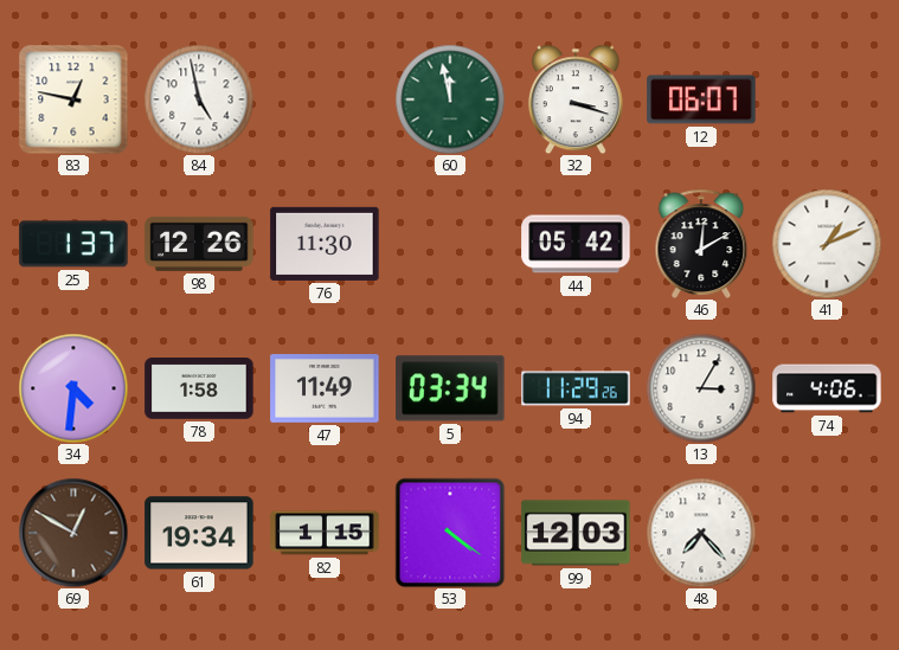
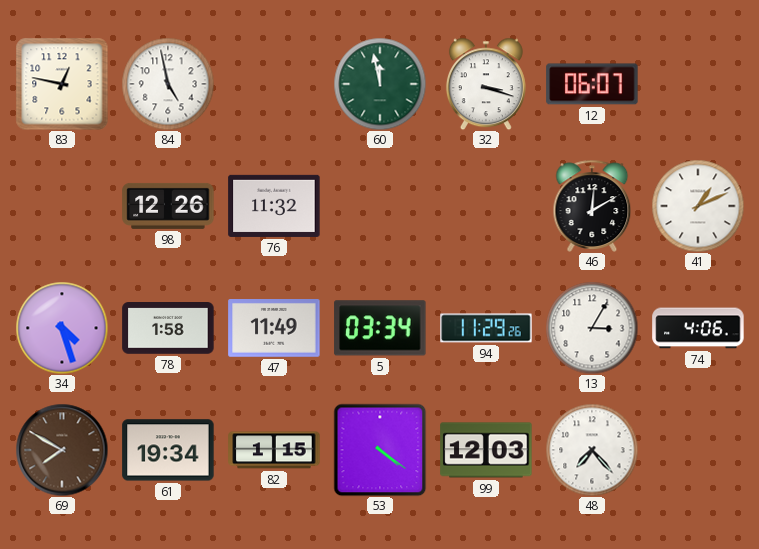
25: 1:37 -> none
76: 11:30 -> 11:32
44: 05:42 -> none
34: 4:31 -> 4:27
69: 12:50 -> 7:50
